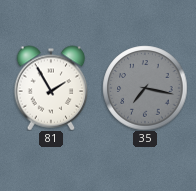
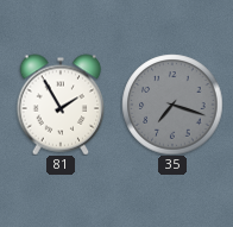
35: 7:17 -> 7:18
